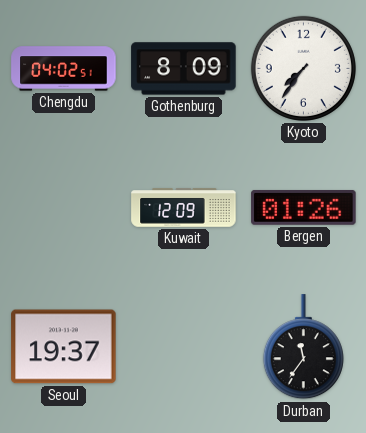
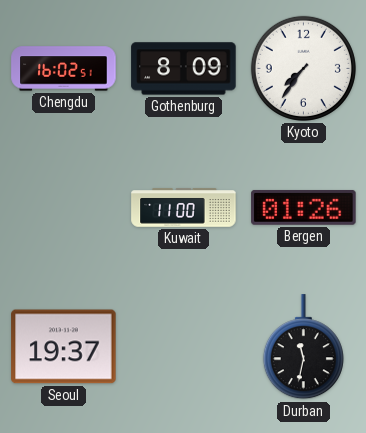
Chengdu: 04:02 -> 16:02
Kuwait: 12:09 -> 11:00
Durban: 11:36 -> 11:32
